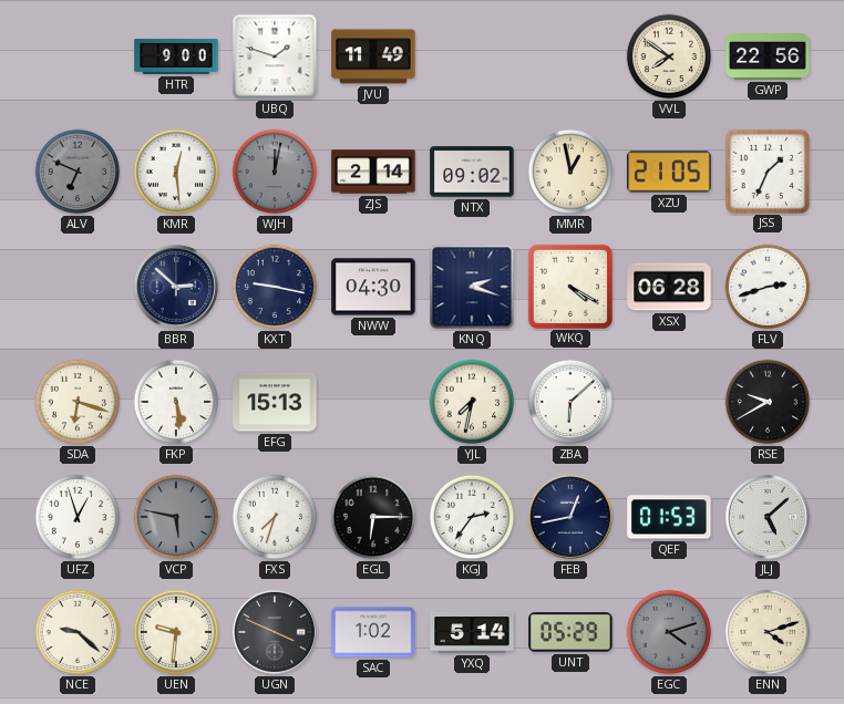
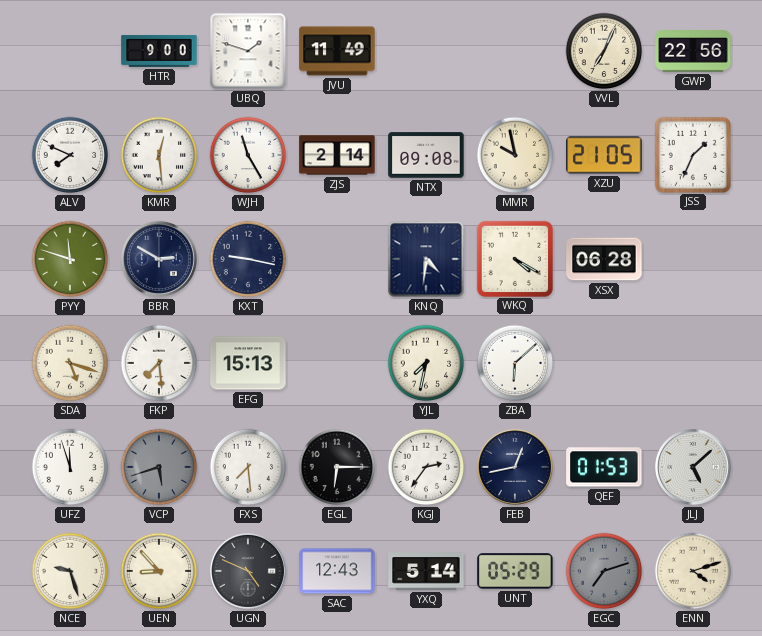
VVL: 7:51 -> 7:04
ALV: 6:49 -> 7:49
ALV dial: grey -> white
WJH: 12:02 -> 11:25
WJH dial: grey -> white
NTX: 09:02 -> 09:08
MMR: 12:58 -> 9:58
PYY: none -> 11:48
BBR: 2:52 -> 2:50
NWW: 04:30 -> none
KNQ: 2:18 -> 4:31
FLV: 2:42 -> none
SDA: 6:18 -> 5:18
FKP: 5:29 -> 7:29
RSE: 9:40 -> none
UFZ: 12:57 -> 11:57
VCP: 5:47 -> 5:42
FXS: 7:33 -> 7:29
NCE: 9:22 -> 9:27
UEN: 9:31 -> 8:53
UGN: 3:49 -> 4:49
SAC: 1:02 -> 12:43
EGC: 4:12 -> 7:12
